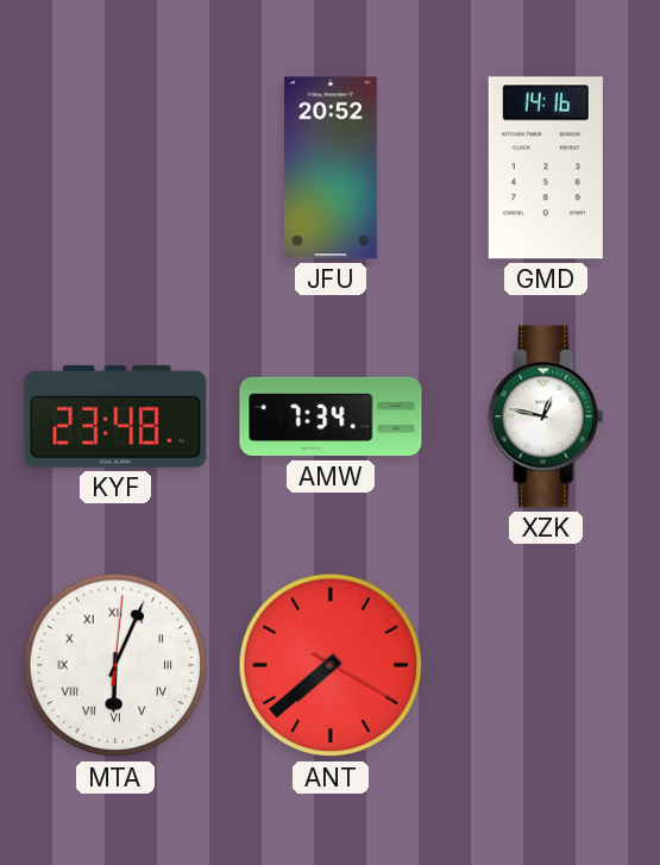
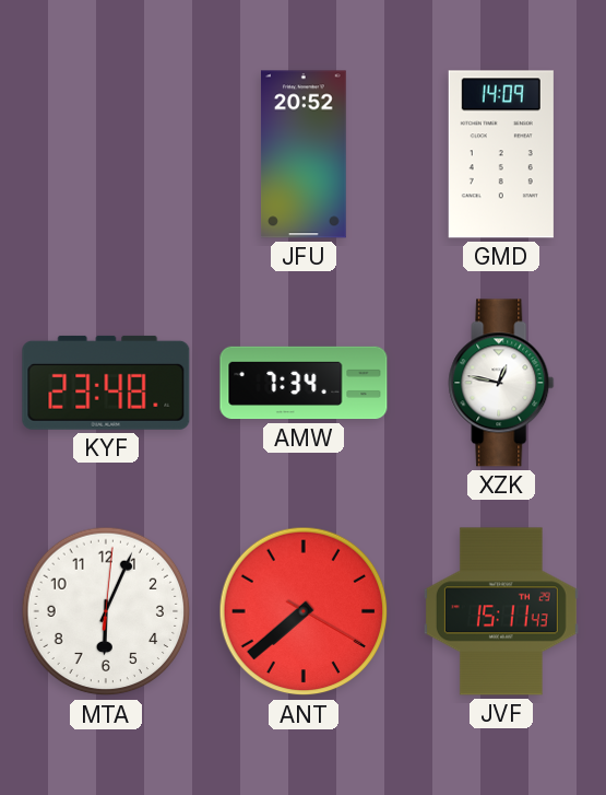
GMD: 14:16 -> 14:09
MTA numerals: Roman -> Arabic
JVF: none -> 15:11
